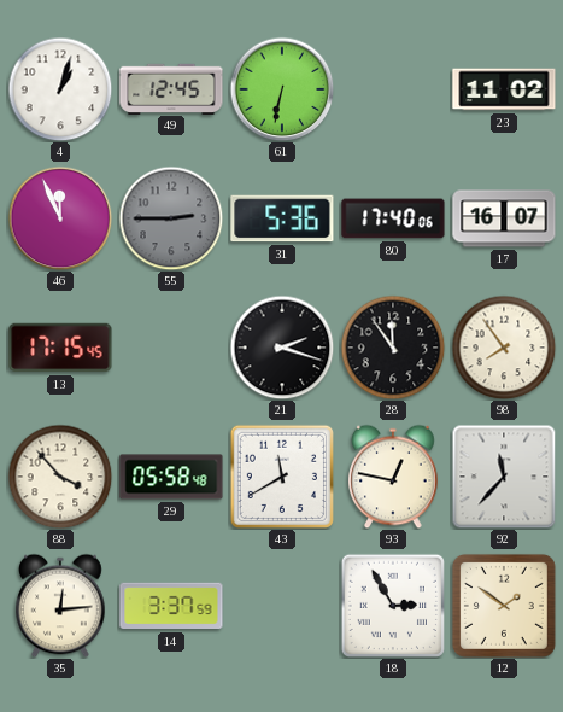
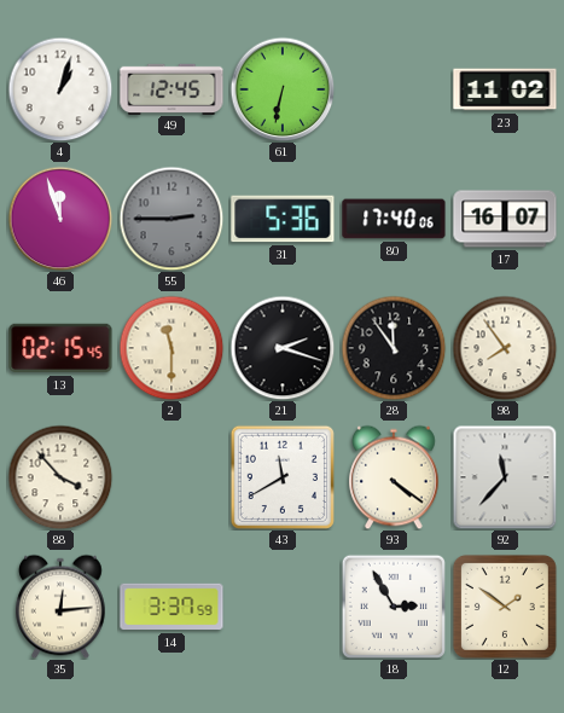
46: 11:56 -> 11:57
13: 17:15 -> 02:15
2: none -> 11:30
29: 05:58 -> none
93: 12:47 -> 4:21
